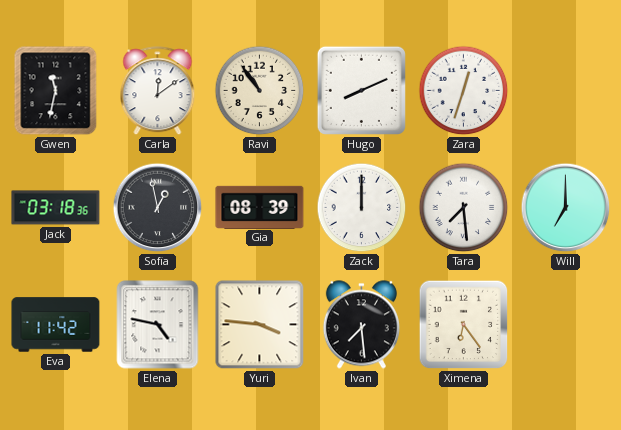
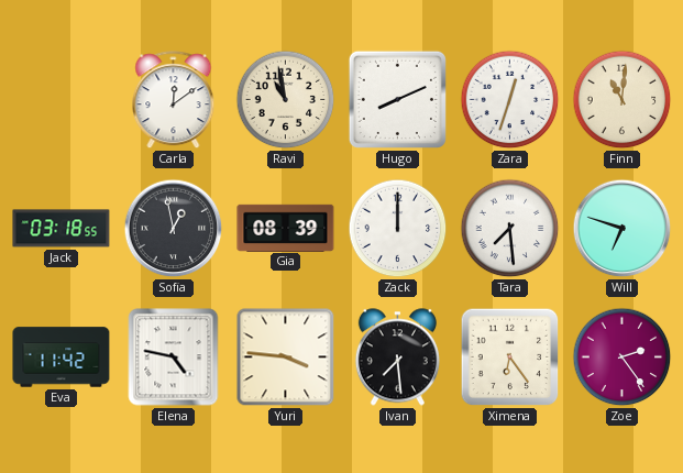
Gwen: 11:32 -> none
Ravi: 10:54 -> 10:58
Finn: none -> 11:01
Jack: 03:18:36 -> 03:18:55
Will: 7:00 -> 6:48
Zoe: none -> 2:24
